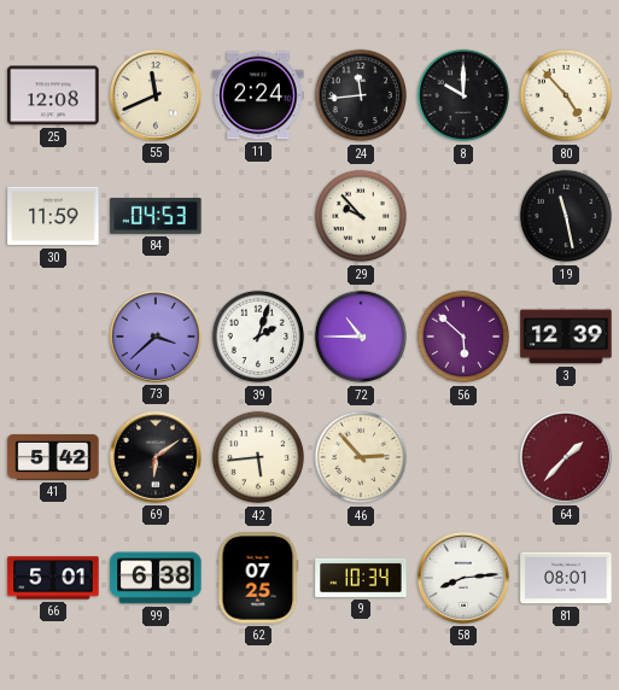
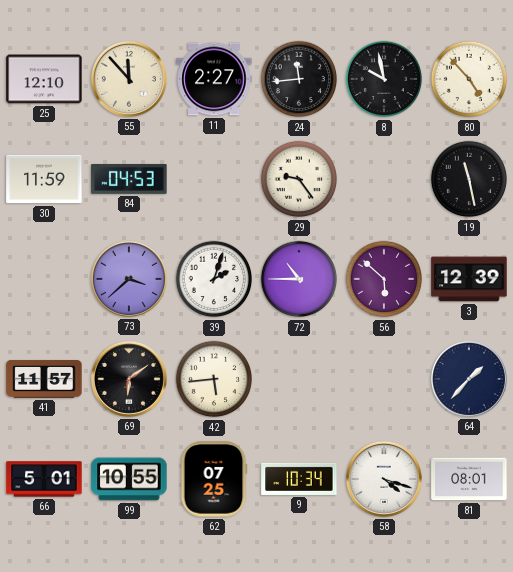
25: 12:08 -> 12:10
55: 11:41 -> 11:53
11: 2:24 -> 2:27
8: 10:00 -> 9:58
29: 9:53 -> 9:24
41: 5:42 -> 11:57
46: 2:53 -> none
64 dial: burgundy -> navy
99: 6:38 -> 10:55
58: 8:14 -> 4:18
